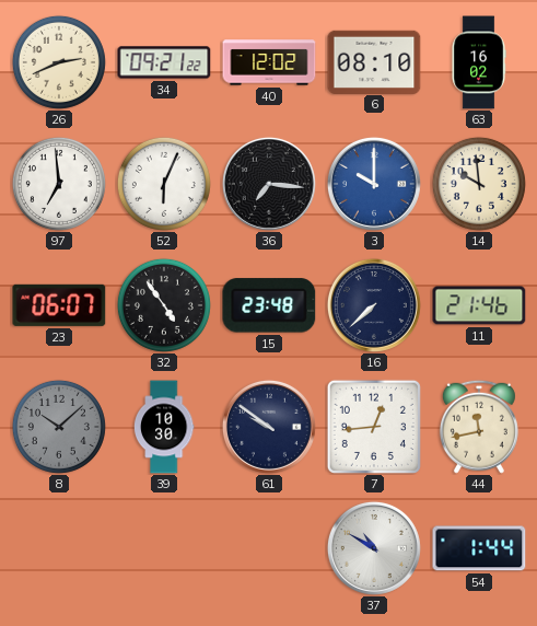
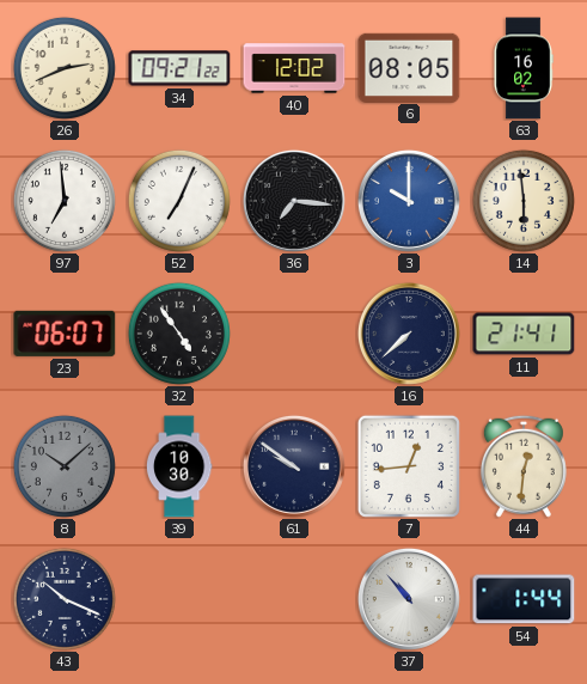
6: 08:10 -> 08:05
52: 6:04 -> 7:04
14: 9:59 -> 5:59
15: 23:48 -> none
11: 21:46 -> 21:41
44: 11:43 -> 12:31
43: none -> 10:19
37: 10:50 -> 10:53
